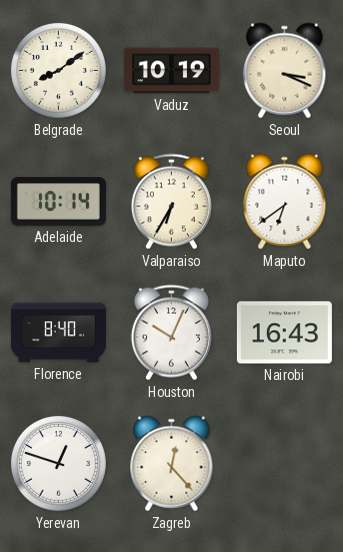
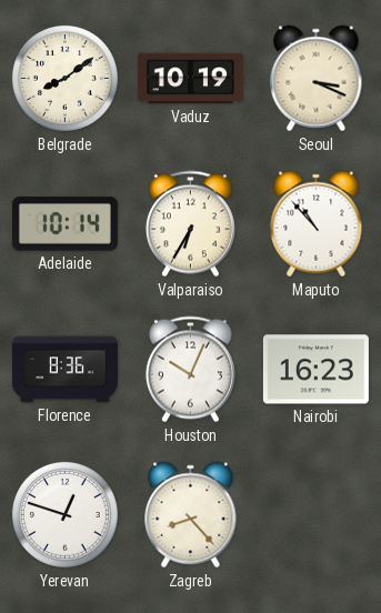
Maputo: 6:39 -> 10:53
Florence: 8:40 -> 8:36
Nairobi: 16:43 -> 16:23
Zagreb: 12:23 -> 8:23
